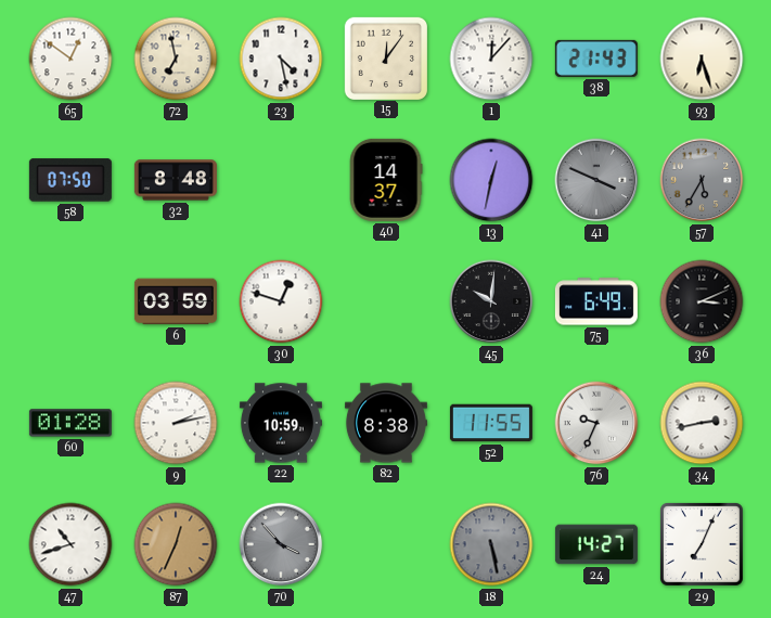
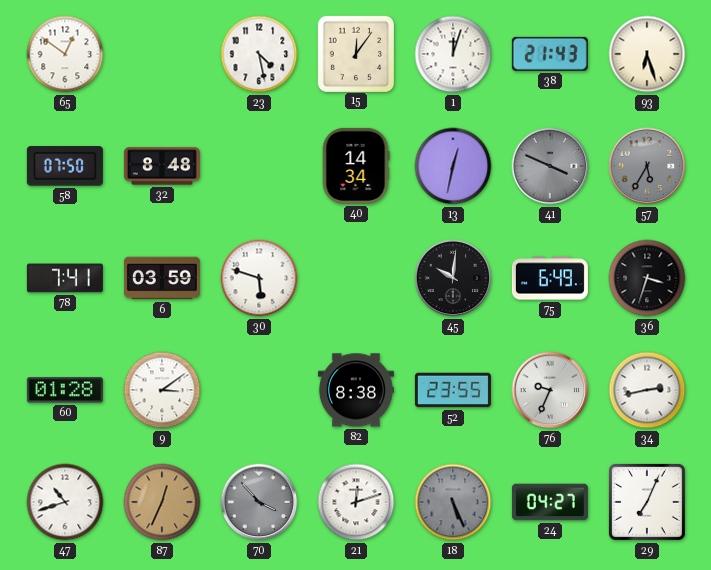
72: 6:58 -> none
1: 12:07 -> 12:03
40: 14:37 -> 14:34
78: none -> 7:41
30: 12:48 -> 5:48
36: 3:11 -> 3:33
9: 2:13 -> 3:09
22: 10:59 -> none
52: 11:55 -> 23:55
21: none -> 12:12
18: 5:28 -> 5:26
24: 14:27 -> 04:27
